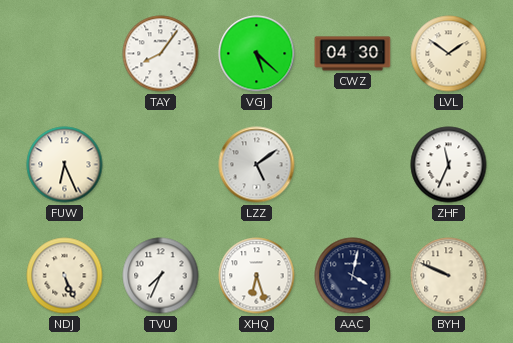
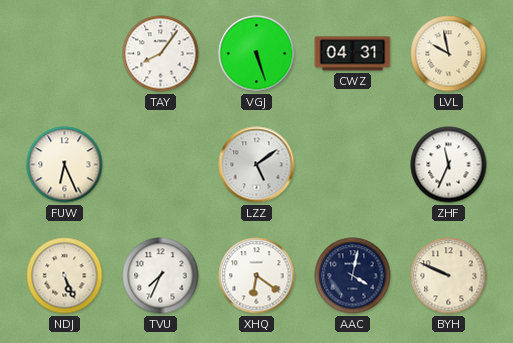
VGJ: 5:22 -> 5:27
CWZ: 04:30 -> 04:31
LVL: 1:51 -> 9:58
XHQ: 6:27 -> 6:21
